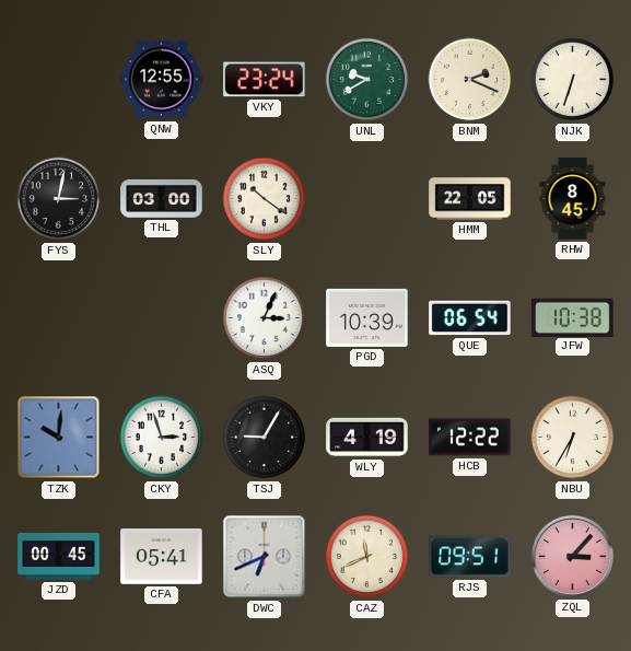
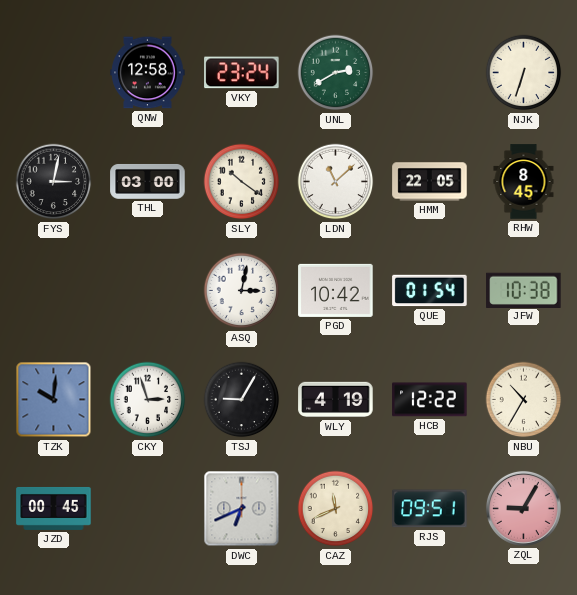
QNW: 12:55 -> 12:58
UNL: 9:40 -> 2:40
BNM: 2:19 -> none
LDN: none -> 11:08
ASQ: 3:04 -> 3:02
PGD: 10:39 -> 10:42
QUE: 06:54 -> 01:54
NBU: 6:35 -> 10:35
CFA: 05:41 -> none
ZQL: 3:07 -> 9:05
